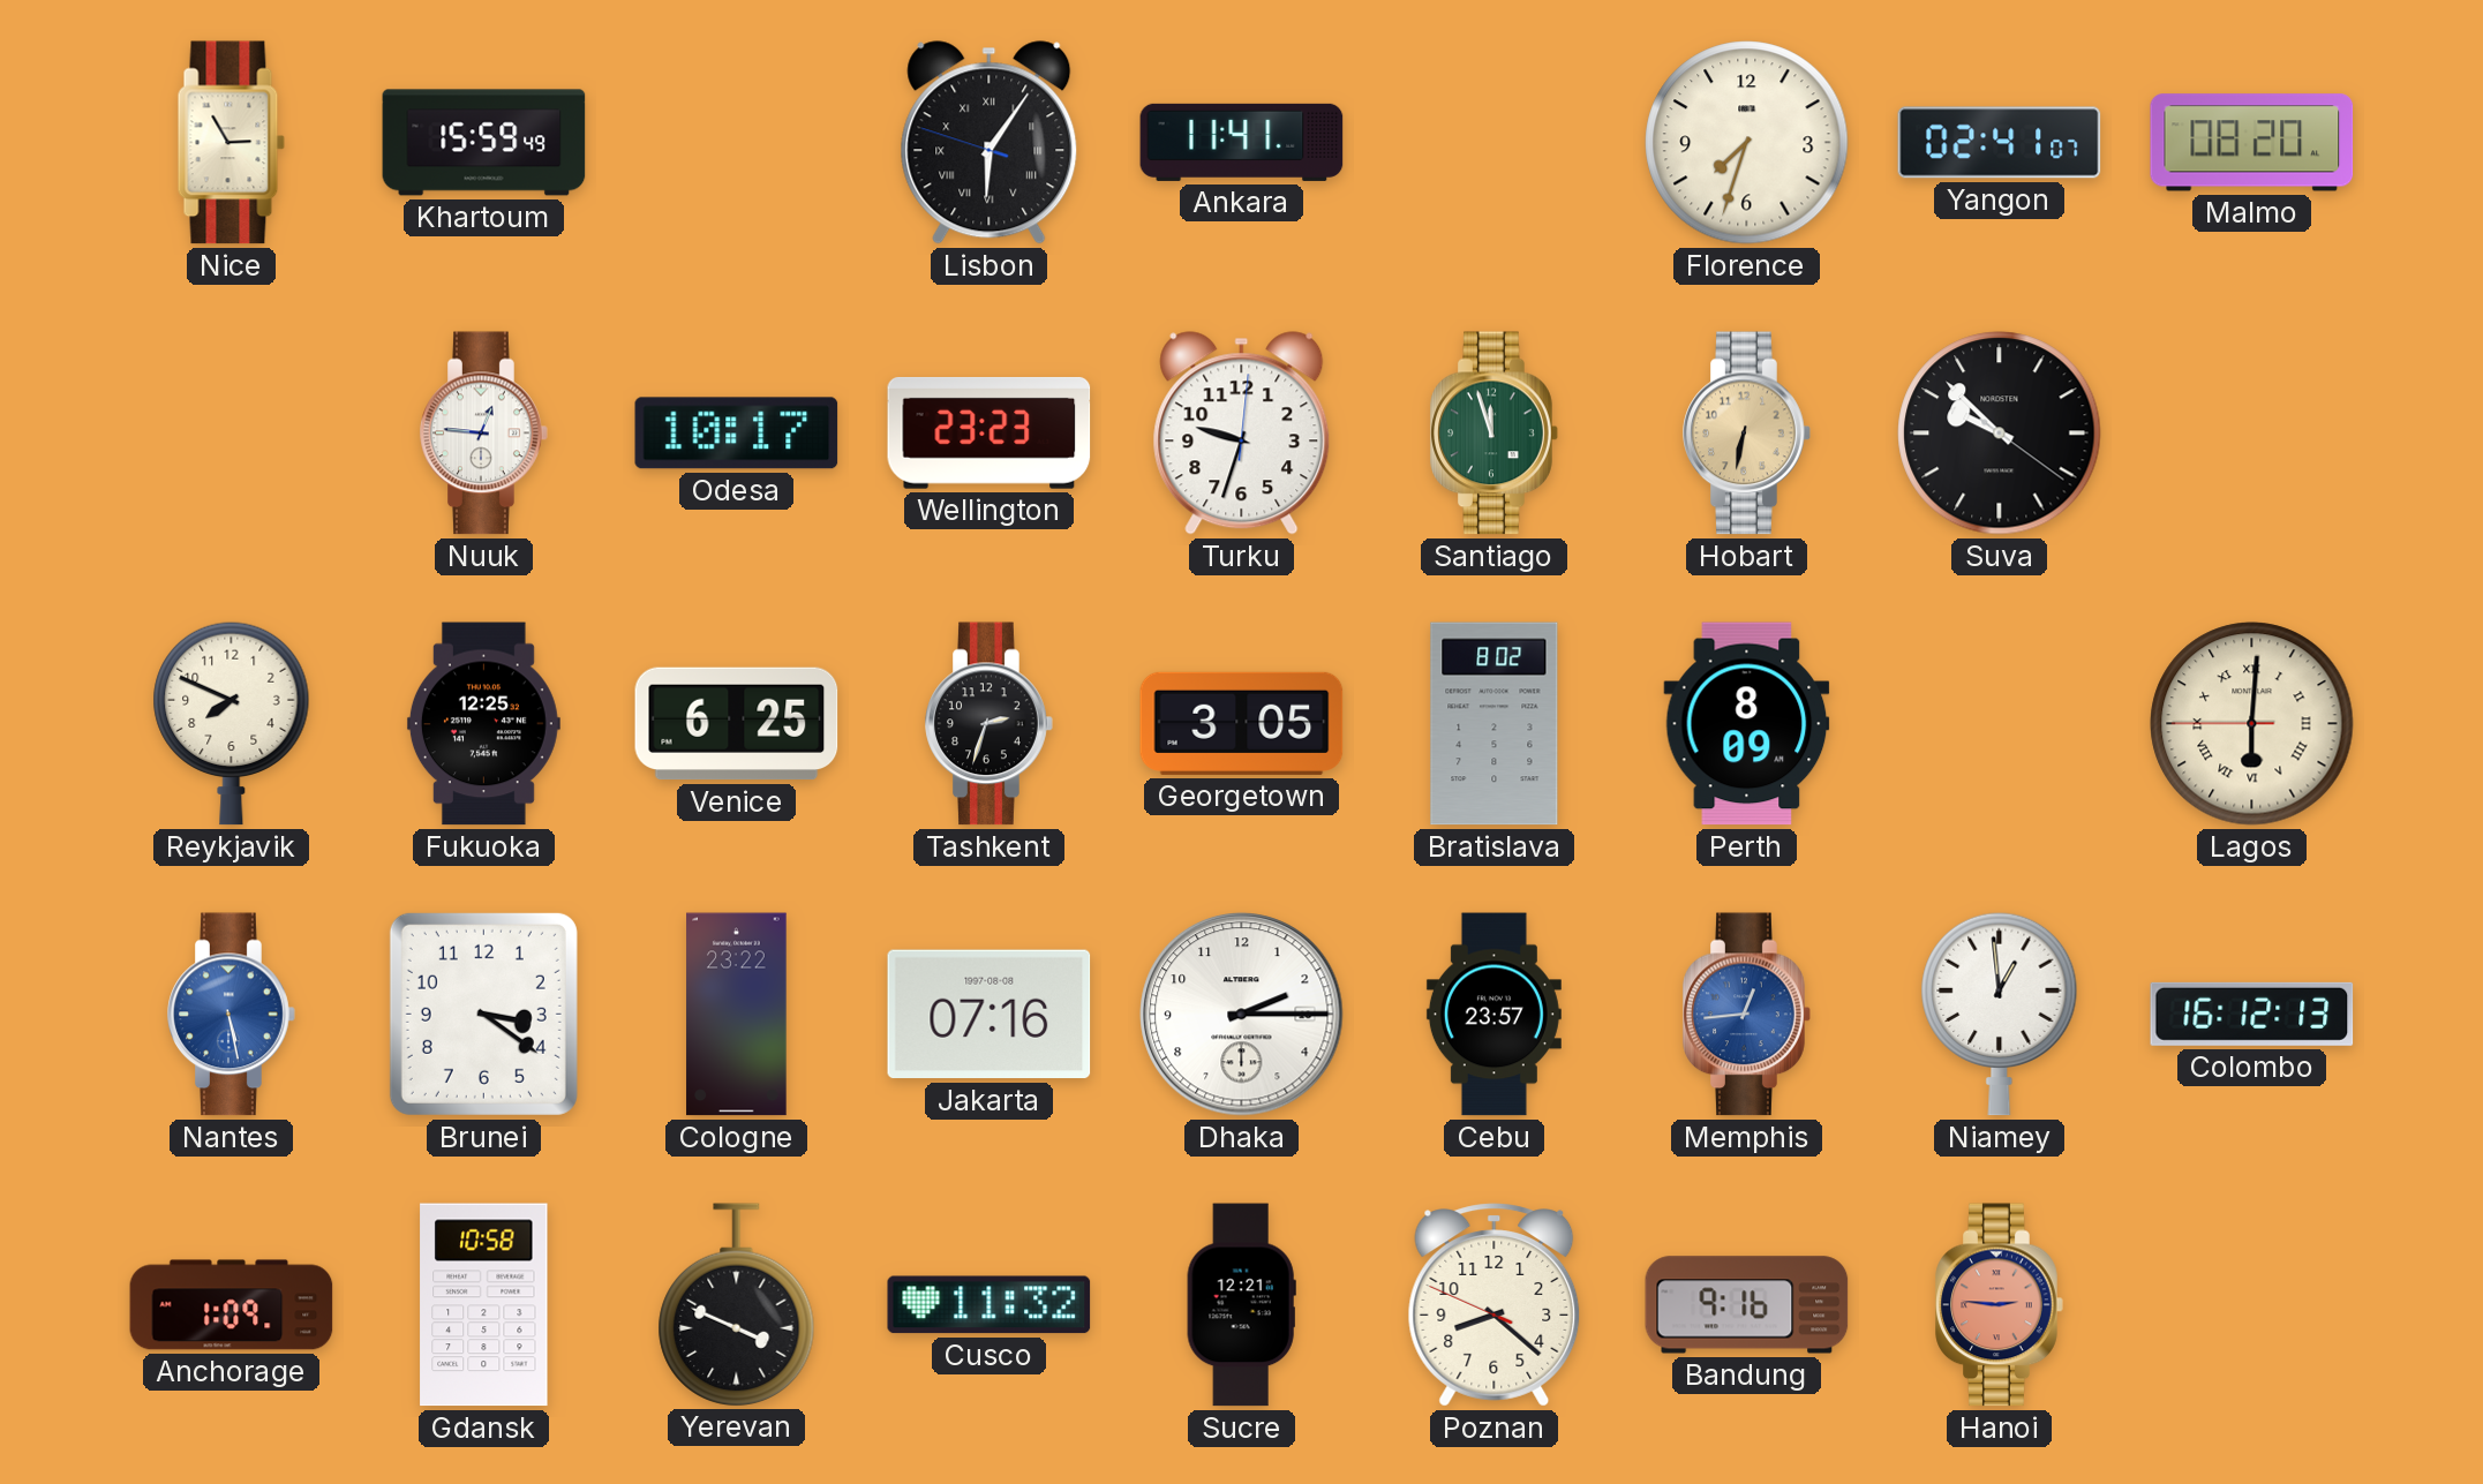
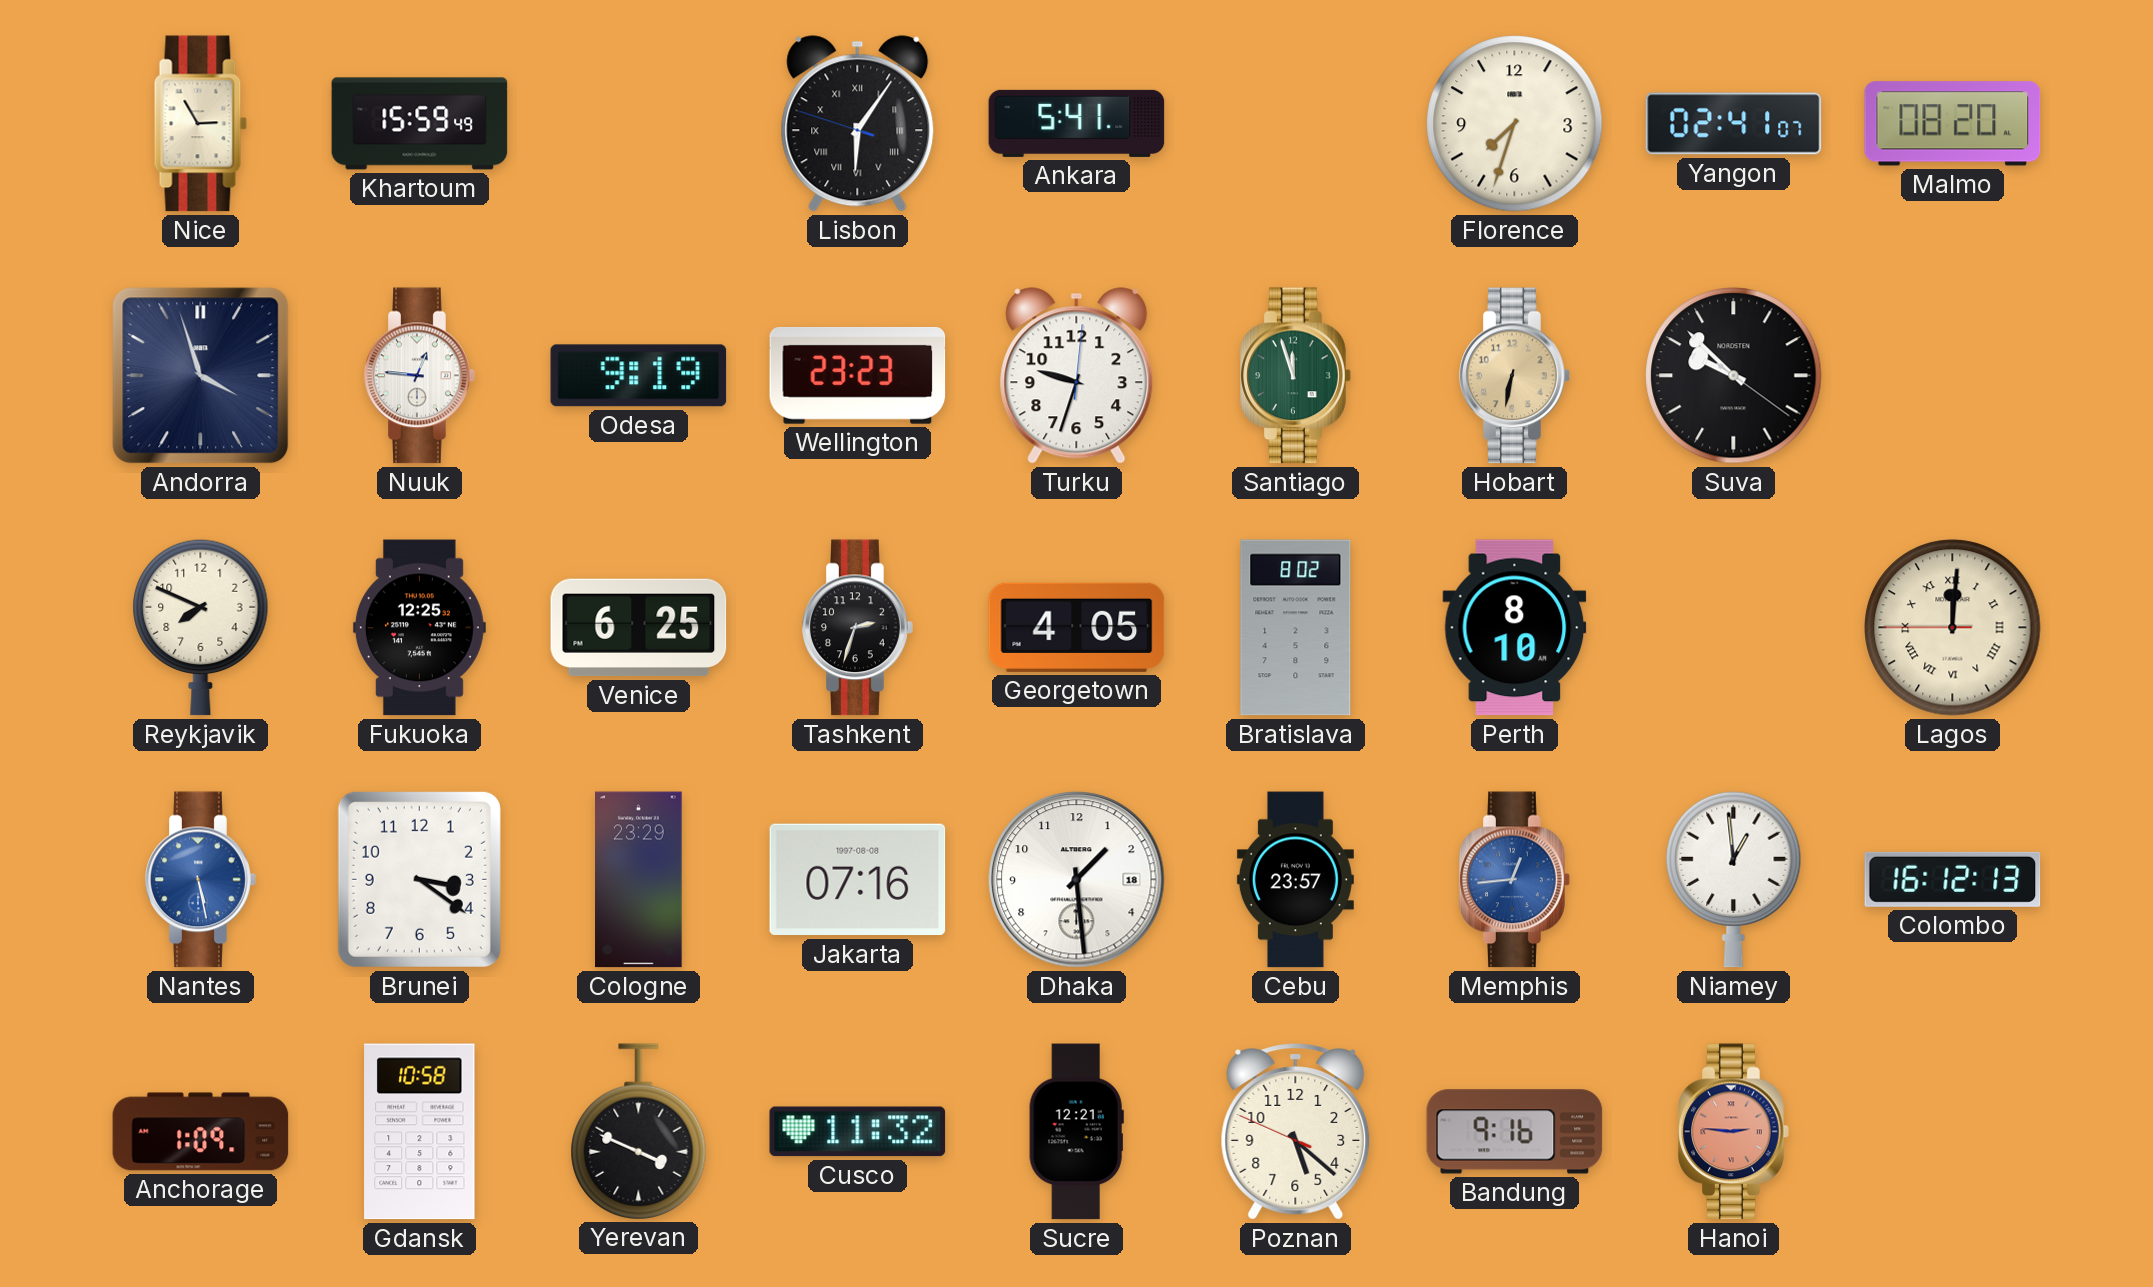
Ankara: 11:41 -> 5:41
Andorra: none -> 3:57
Odesa: 10:17 -> 9:19
Georgetown: 3:05 -> 4:05
Perth: 8:09 -> 8:10
Lagos: 6:00 -> 12:00
Cologne: 23:22 -> 23:29
Dhaka: 2:15 -> 1:29
Poznan: 8:21 -> 5:21
